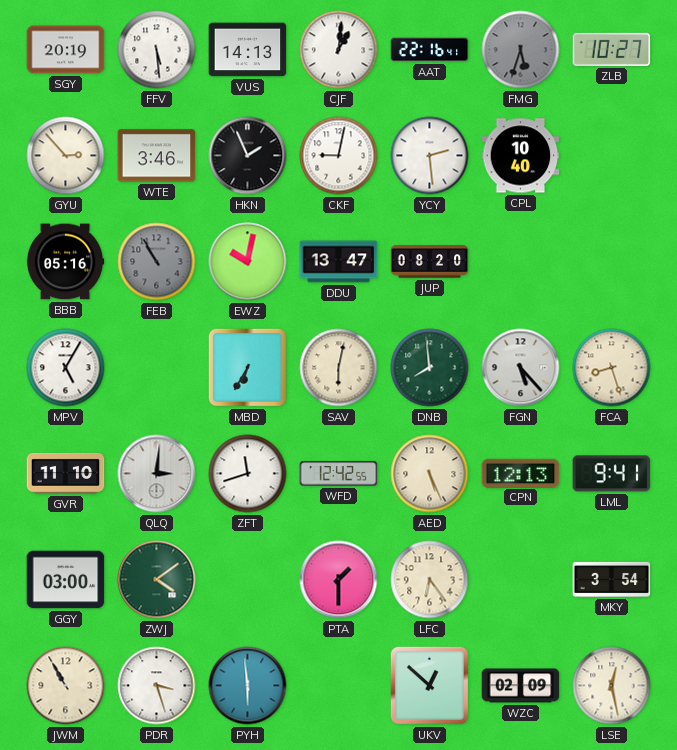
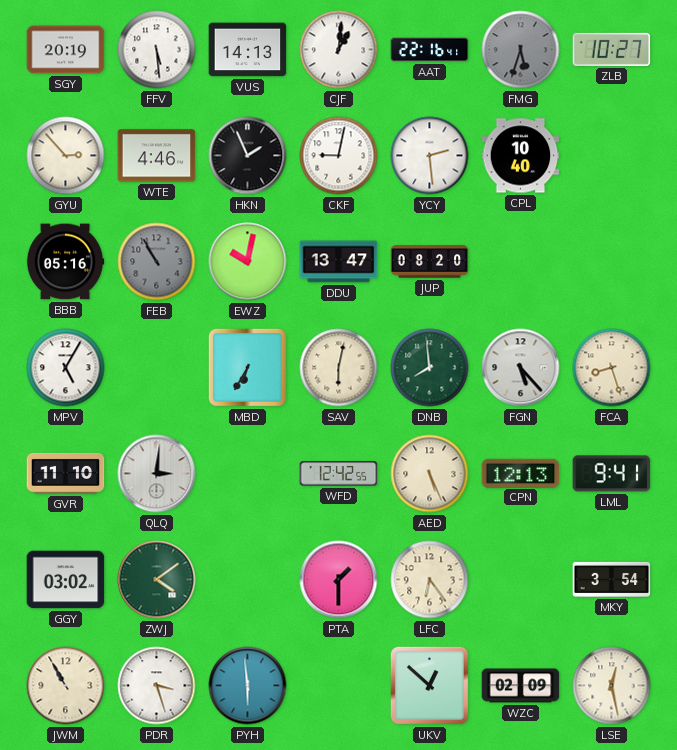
WTE: 3:46 -> 4:46
ZFT: 11:42 -> none
GGY: 03:00 -> 03:02
